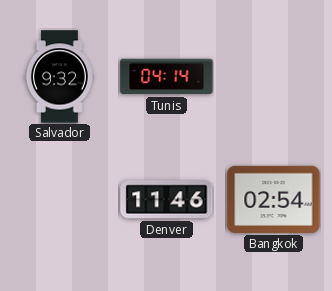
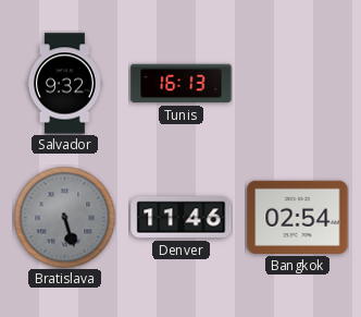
Tunis: 04:14 -> 16:13
Bratislava: none -> 5:27
